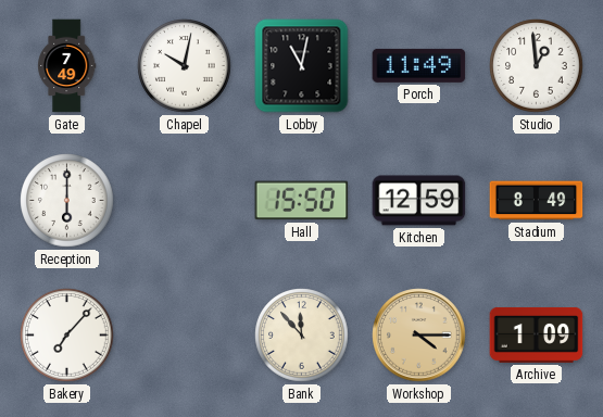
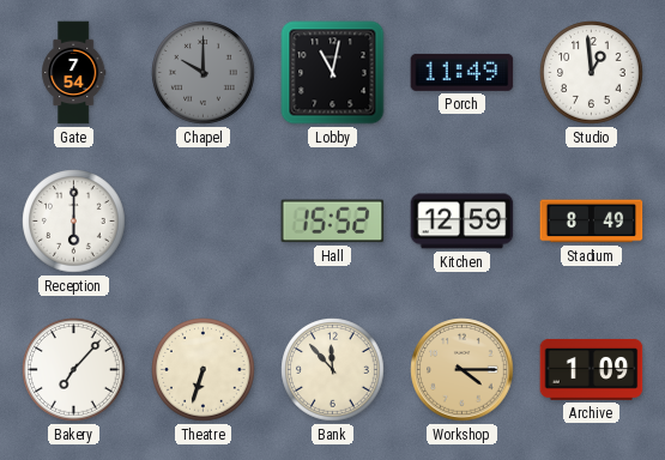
Gate: 7:49 -> 7:54
Chapel: 10:02 -> 10:00
Chapel dial: white -> grey
Hall: 15:50 -> 15:52
Theatre: none -> 6:33
